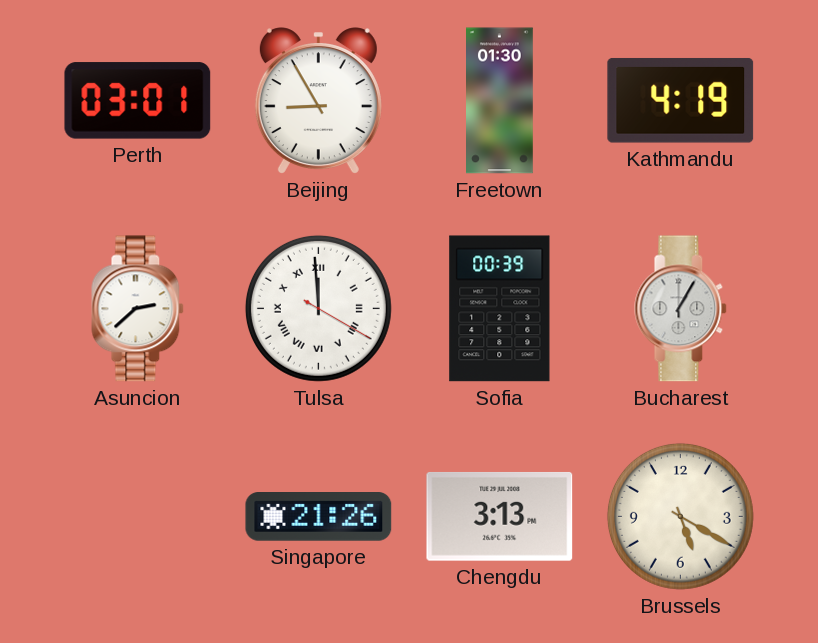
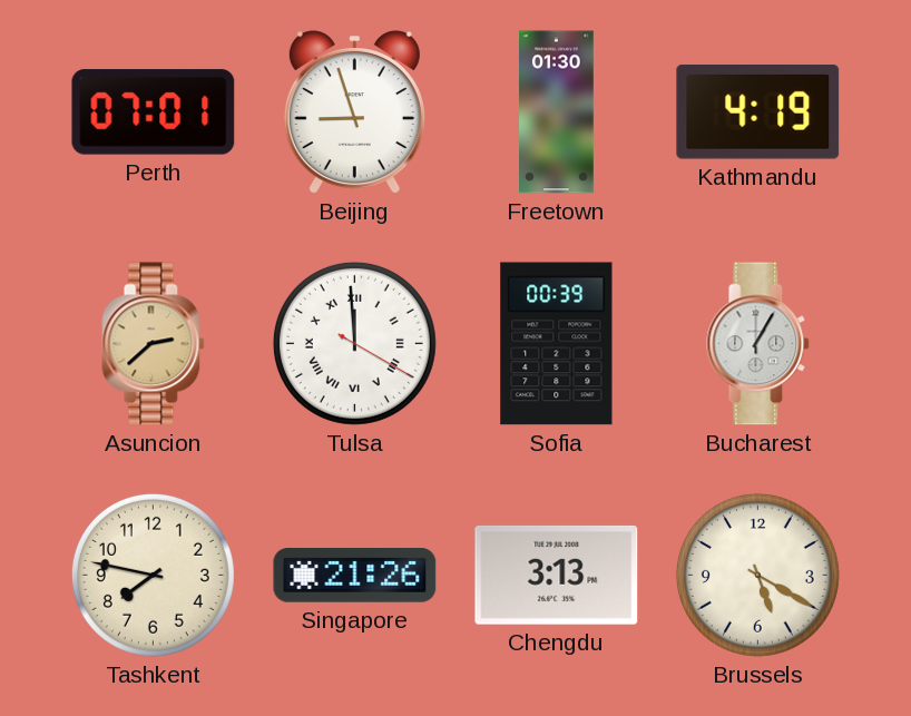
Perth: 03:01 -> 07:01
Beijing: 8:55 -> 8:57
Asuncion dial: white -> champagne
Tashkent: none -> 7:47
